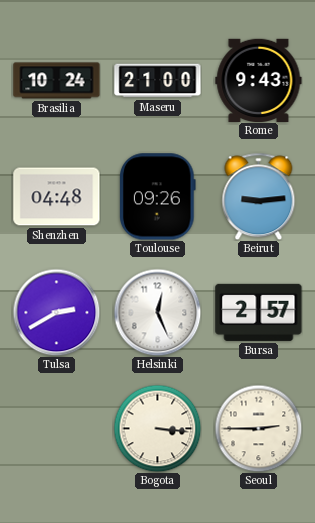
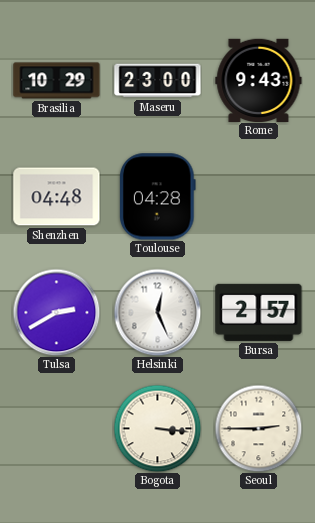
Brasilia: 10:24 -> 10:29
Maseru: 21:00 -> 23:00
Toulouse: 09:26 -> 04:28
Beirut: 9:14 -> none
